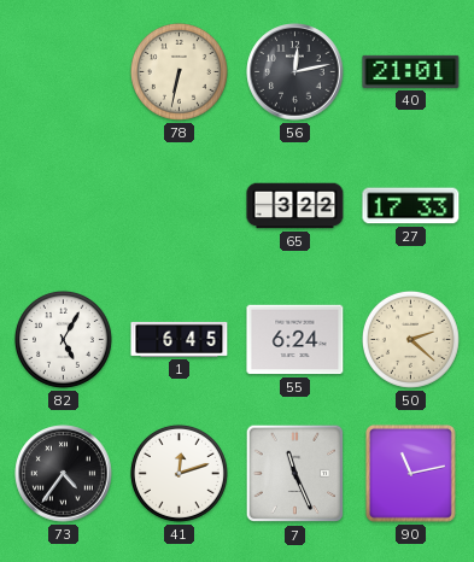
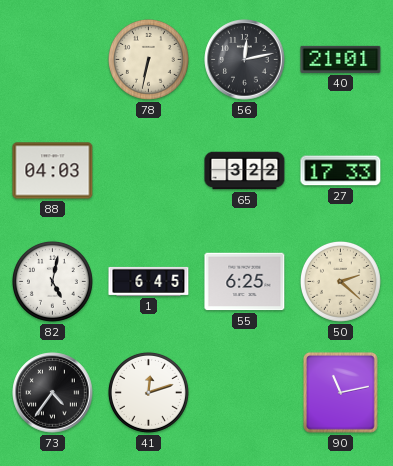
88: none -> 04:03
82: 5:05 -> 5:02
55: 6:24 -> 6:25
7: 11:26 -> none
